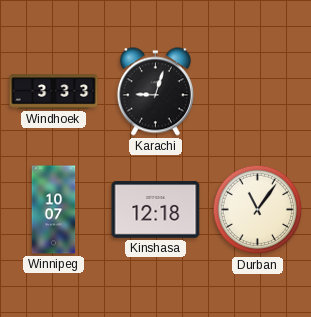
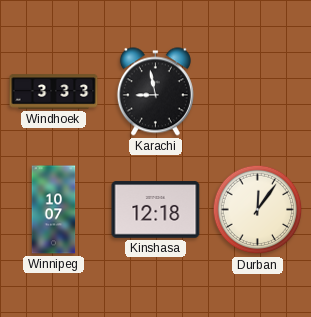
Karachi: 9:03 -> 8:58
Durban: 11:06 -> 12:06
